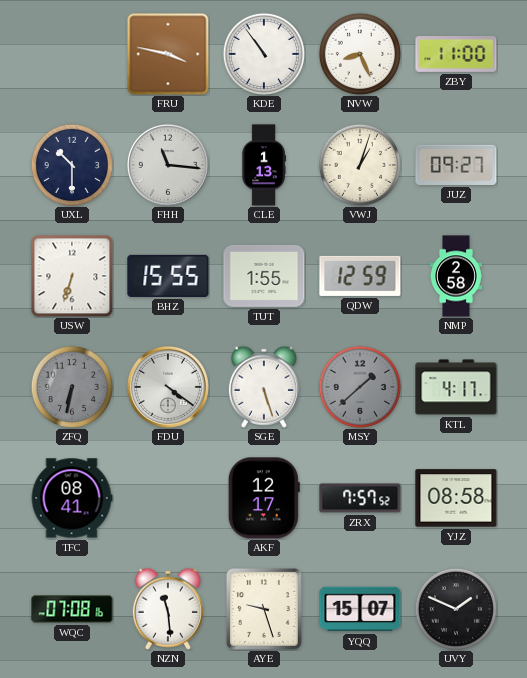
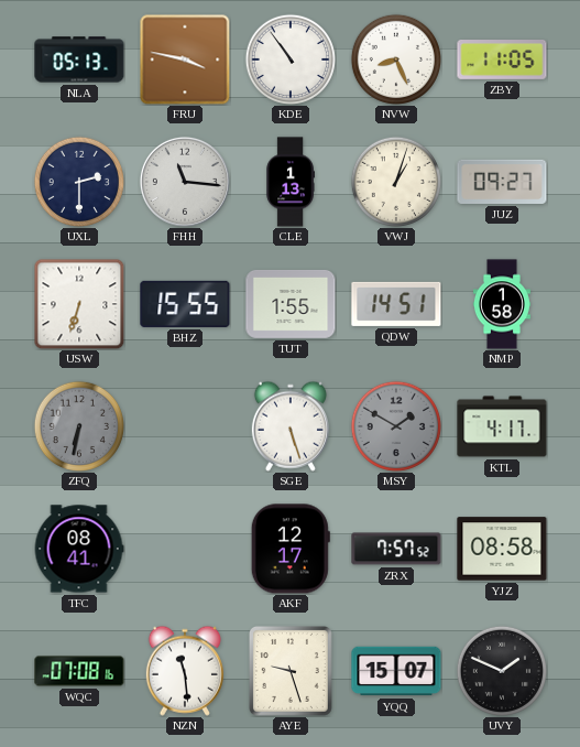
NLA: none -> 05:13
ZBY: 11:00 -> 11:05
UXL: 10:30 -> 2:30
QDW: 12:59 -> 14:51
NMP: 2:58 -> 1:58
FDU: 4:21 -> none
MSY: 1:38 -> 1:50
